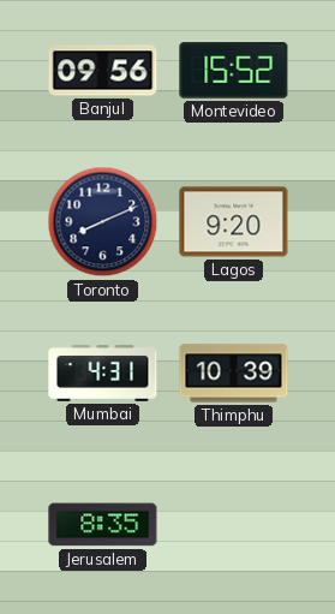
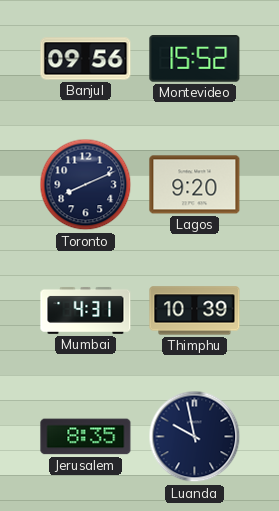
Luanda: none -> 9:58
